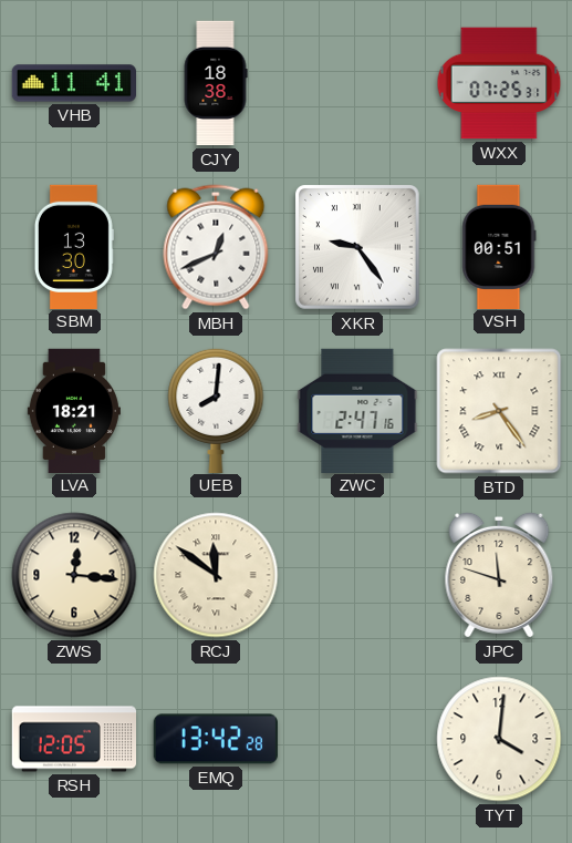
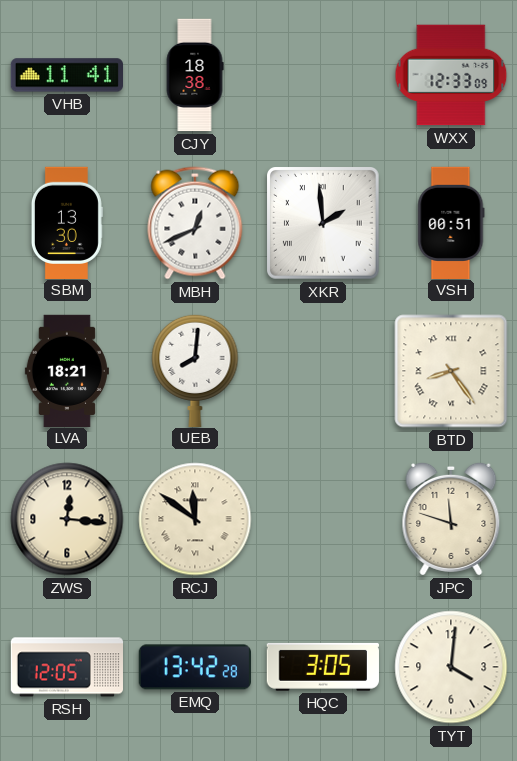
WXX: 07:25 -> 12:33
XKR: 9:24 -> 1:59
ZWC: 2:47 -> none
HQC: none -> 3:05
